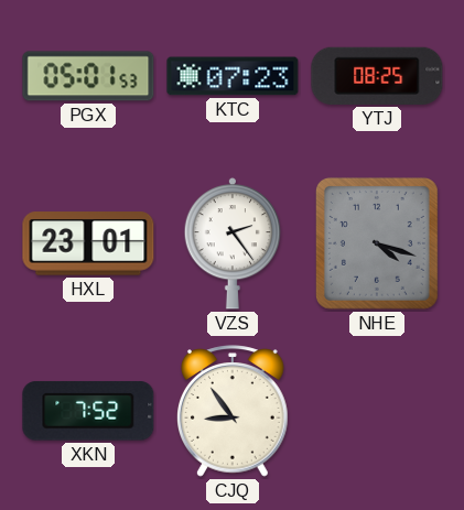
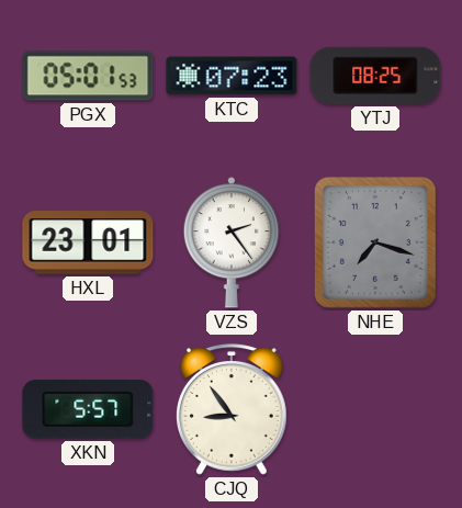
NHE: 4:18 -> 7:18
XKN: 7:52 -> 5:57
